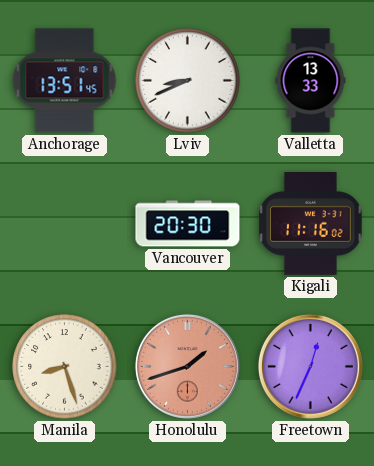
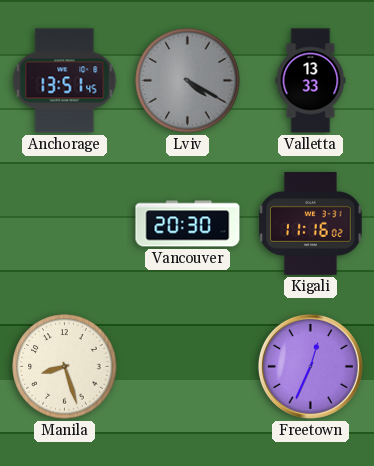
Lviv: 8:41 -> 4:20
Lviv dial: white -> grey
Honolulu: 1:42 -> none
